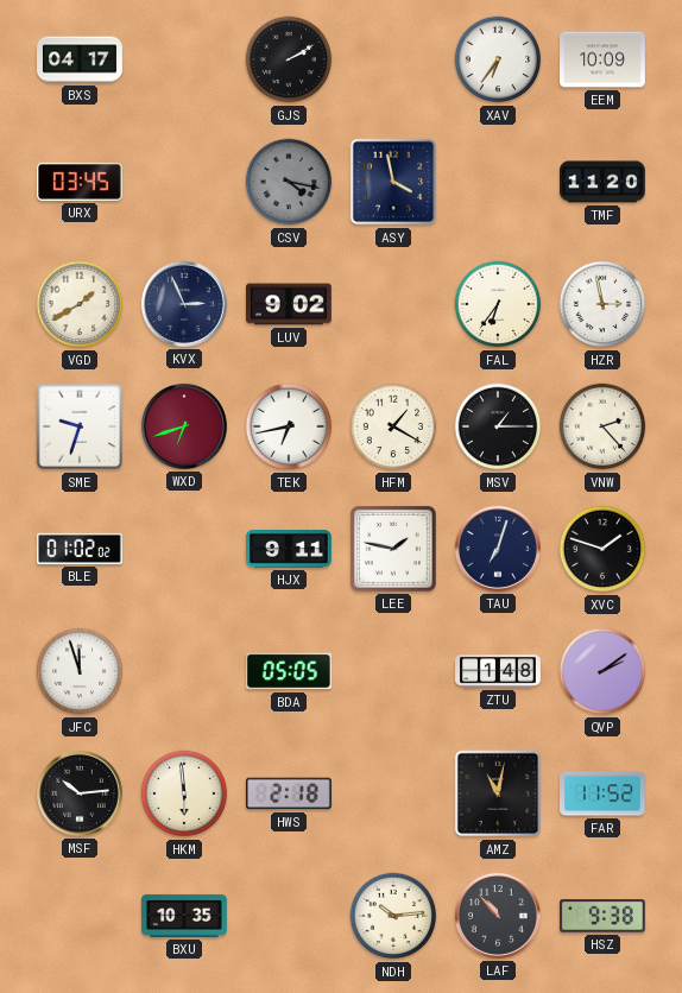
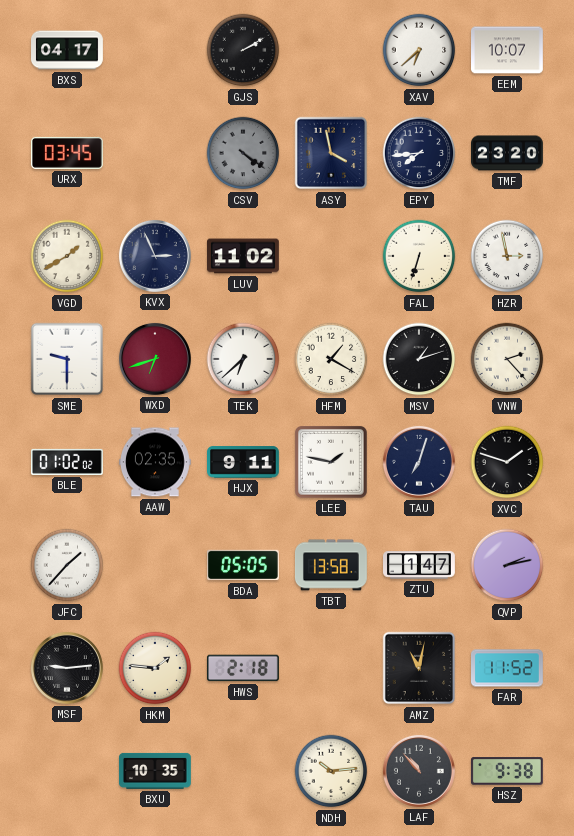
XAV: 6:36 -> 6:38
EEM: 10:09 -> 10:07
CSV: 4:17 -> 4:21
EPY: none -> 7:44
TMF: 11:20 -> 23:20
LUV: 9:02 -> 11:02
FAL: 6:36 -> 6:33
SME: 9:33 -> 9:30
TEK: 6:43 -> 6:38
MSV: 1:15 -> 1:12
AAW: none -> 02:35
JFC: 11:57 -> 1:37
TBT: none -> 13:58
ZTU: 1:48 -> 1:47
QVP: 2:09 -> 2:13
MSF: 10:14 -> 9:14
HKM: 5:59 -> 1:46
